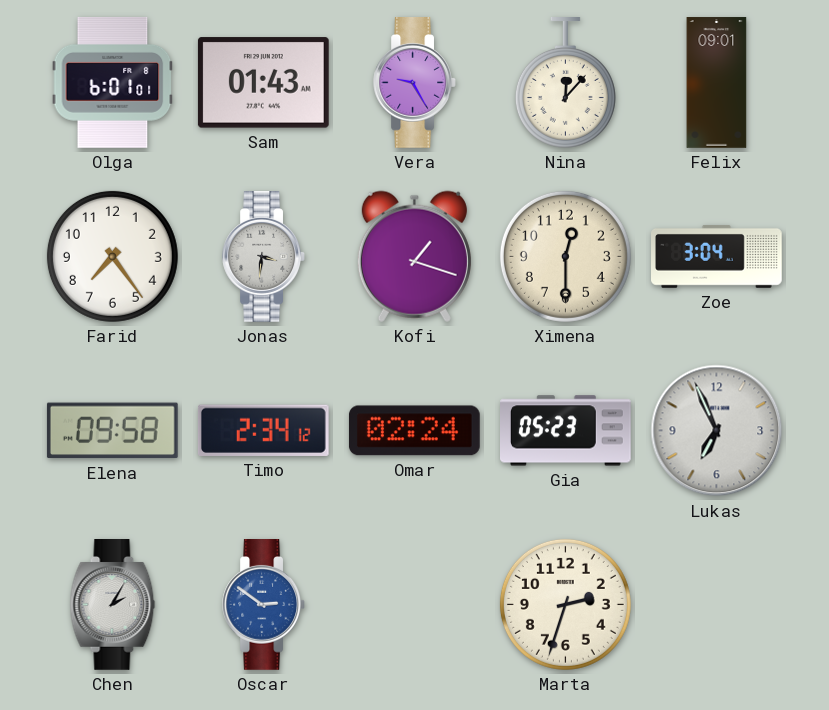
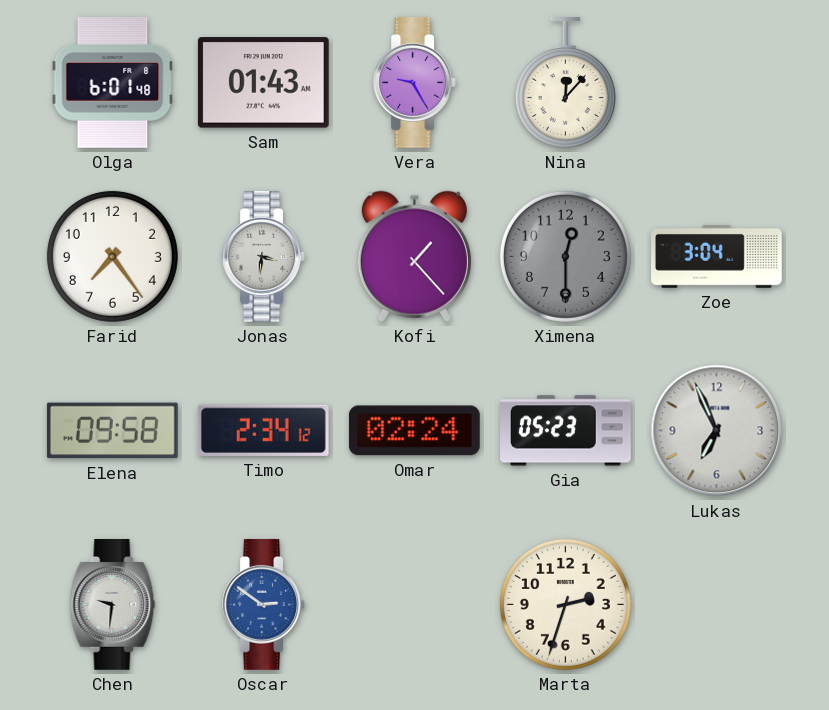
Olga: 6:01:01 -> 6:01:48
Felix: 09:01 -> none
Kofi: 1:18 -> 1:23
Ximena dial: cream -> grey
Chen: 2:05 -> 9:31
